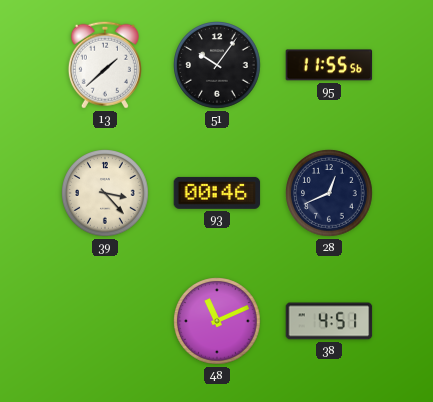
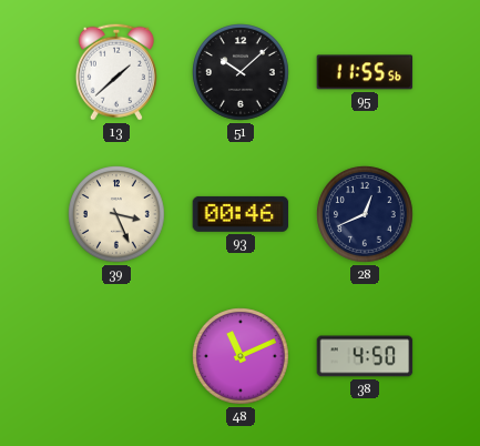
51: 10:06 -> 10:08
39: 3:23 -> 3:26
38: 4:51 -> 4:50
